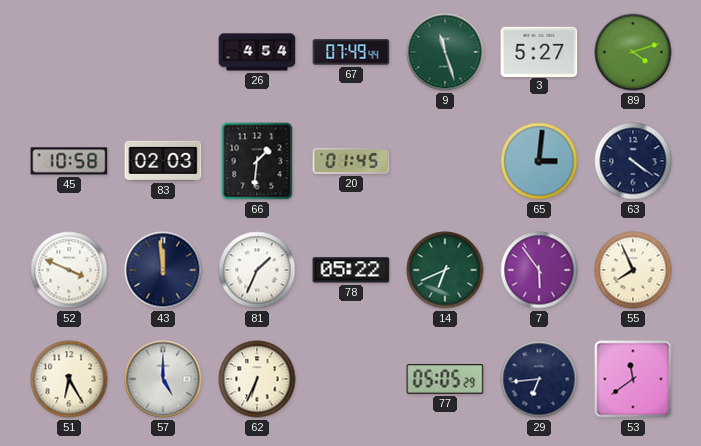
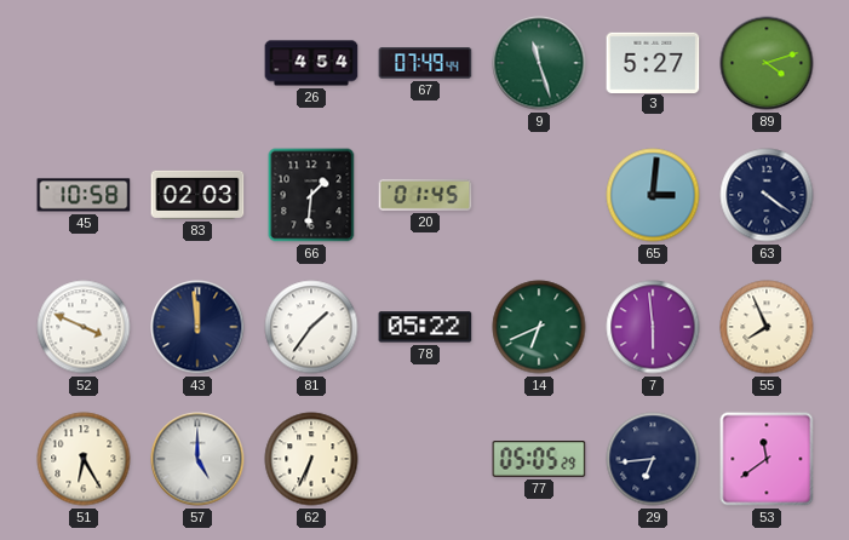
81: 1:34 -> 1:36
7: 5:54 -> 5:59
